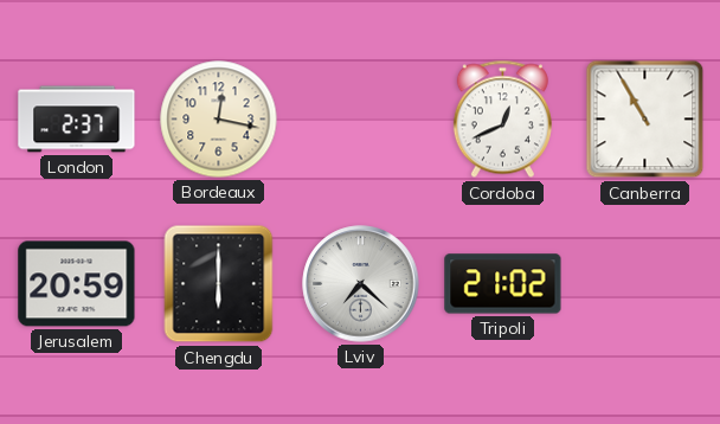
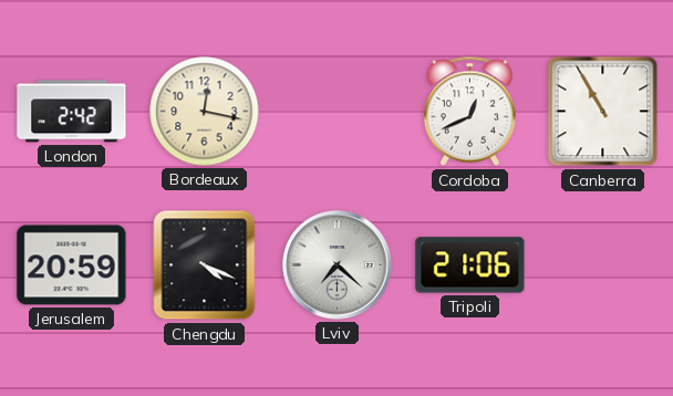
London: 2:37 -> 2:42
Chengdu: 6:00 -> 4:19
Tripoli: 21:02 -> 21:06
